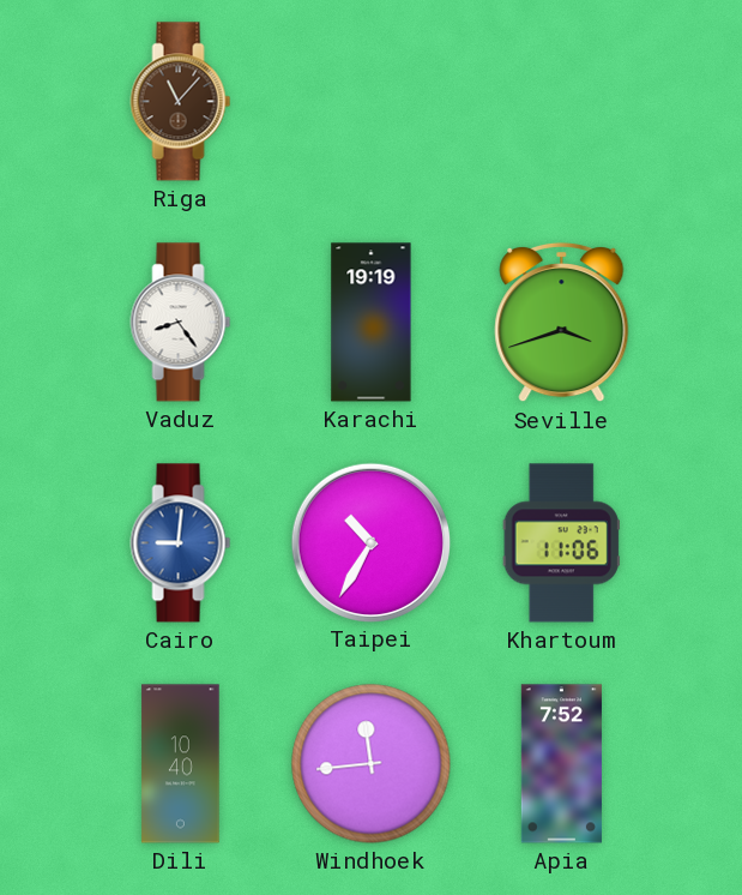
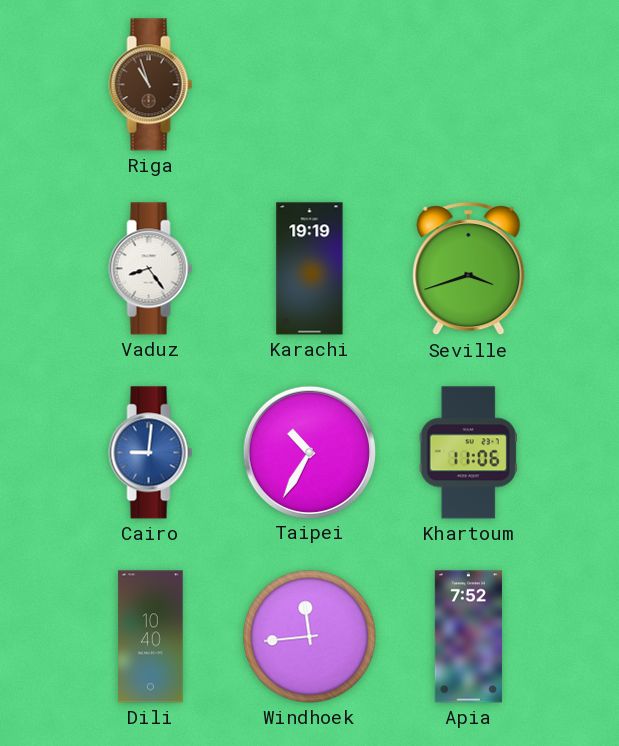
Riga: 11:07 -> 10:57
